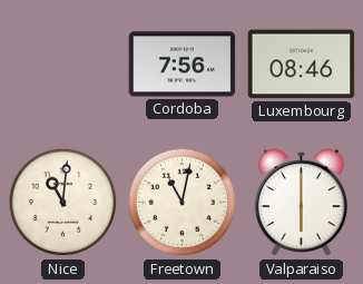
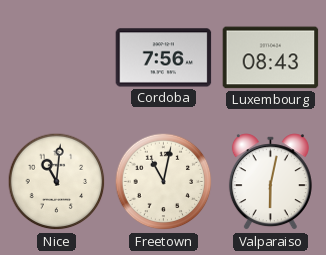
Luxembourg: 08:46 -> 08:43
Valparaiso: 6:00 -> 6:02
